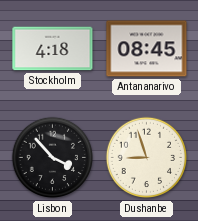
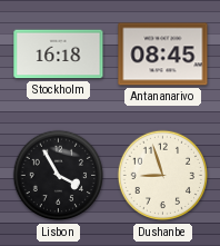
Stockholm: 4:18 -> 16:18
Lisbon: 3:53 -> 3:55
